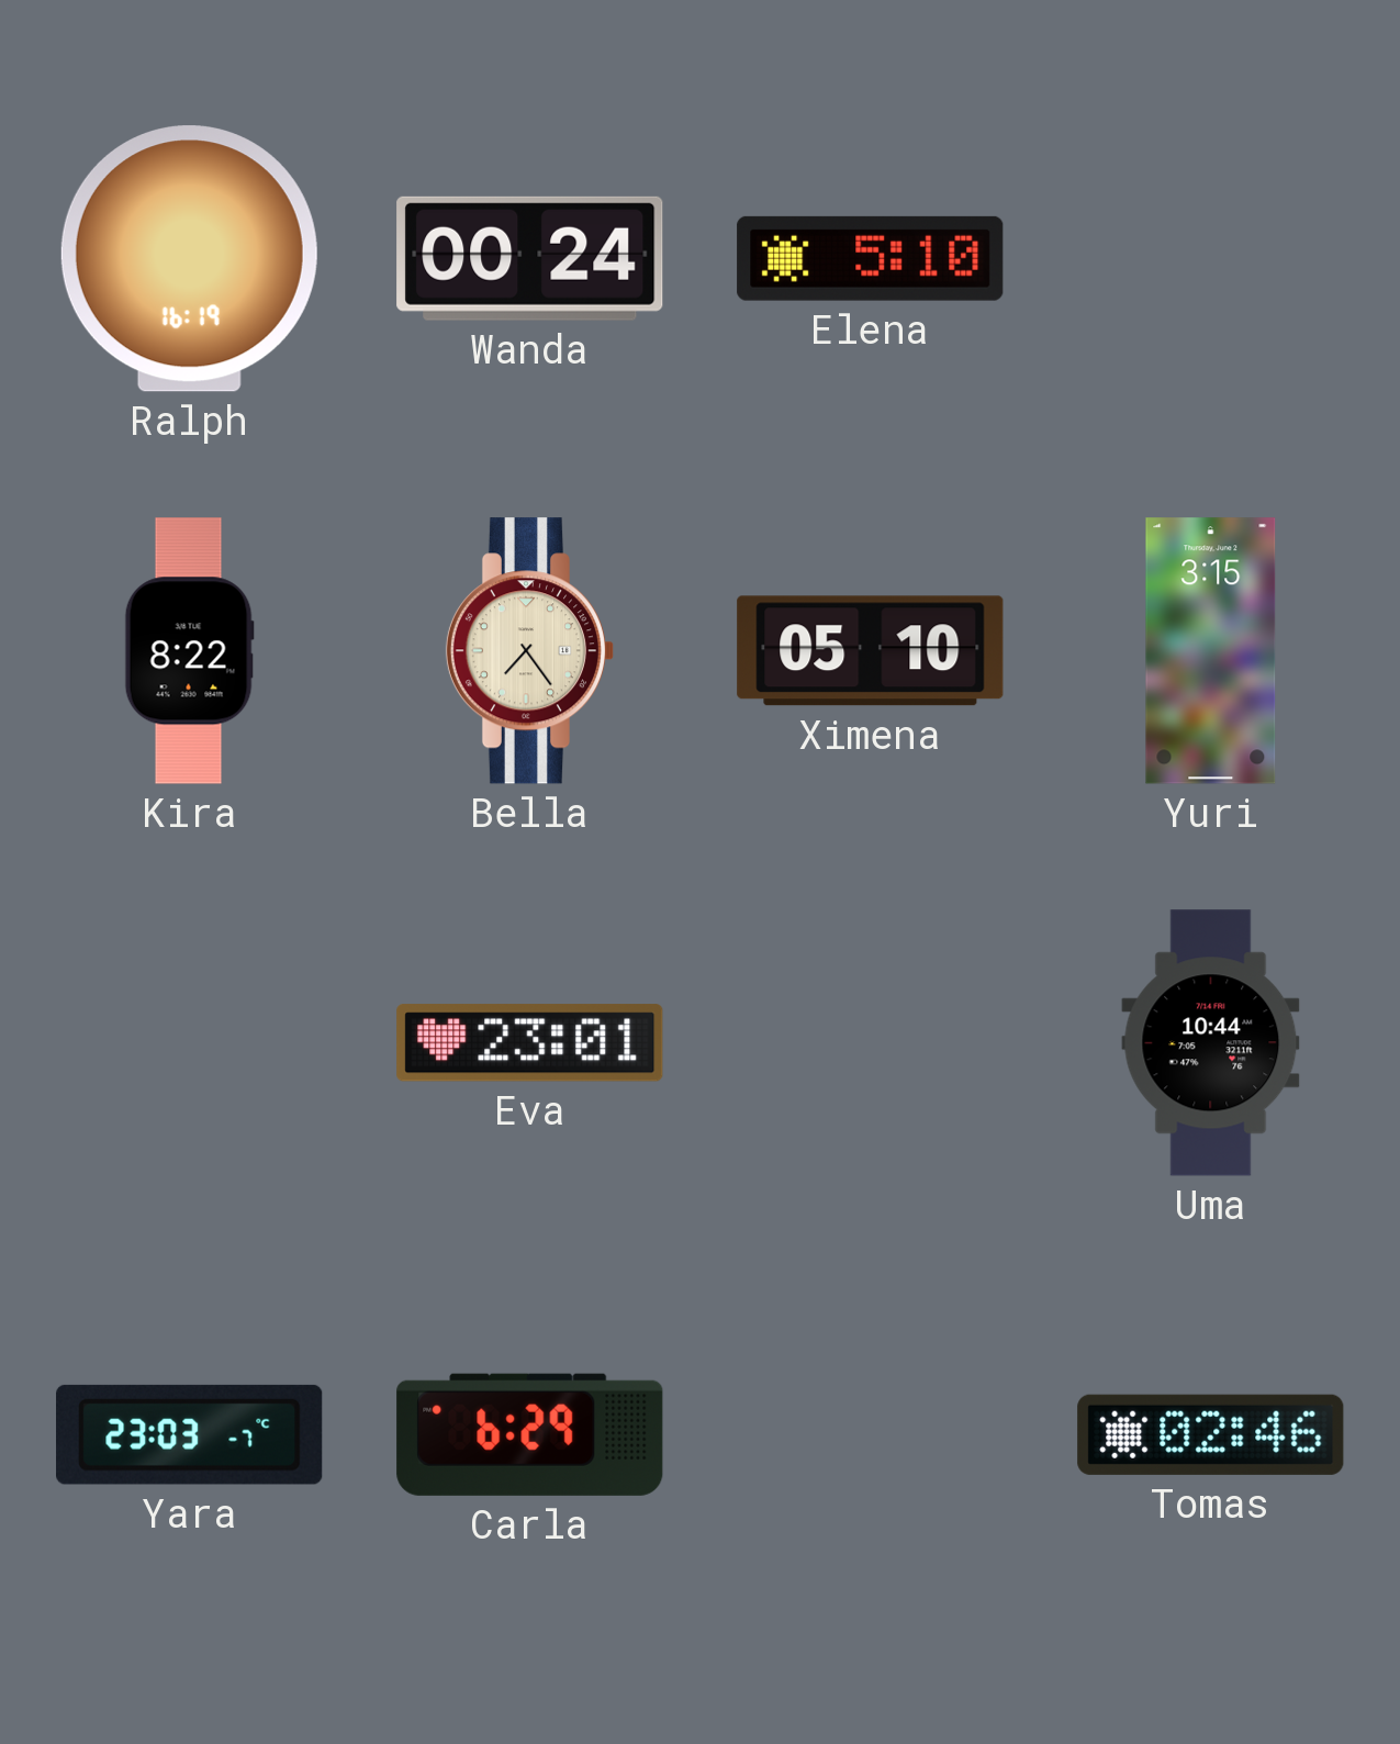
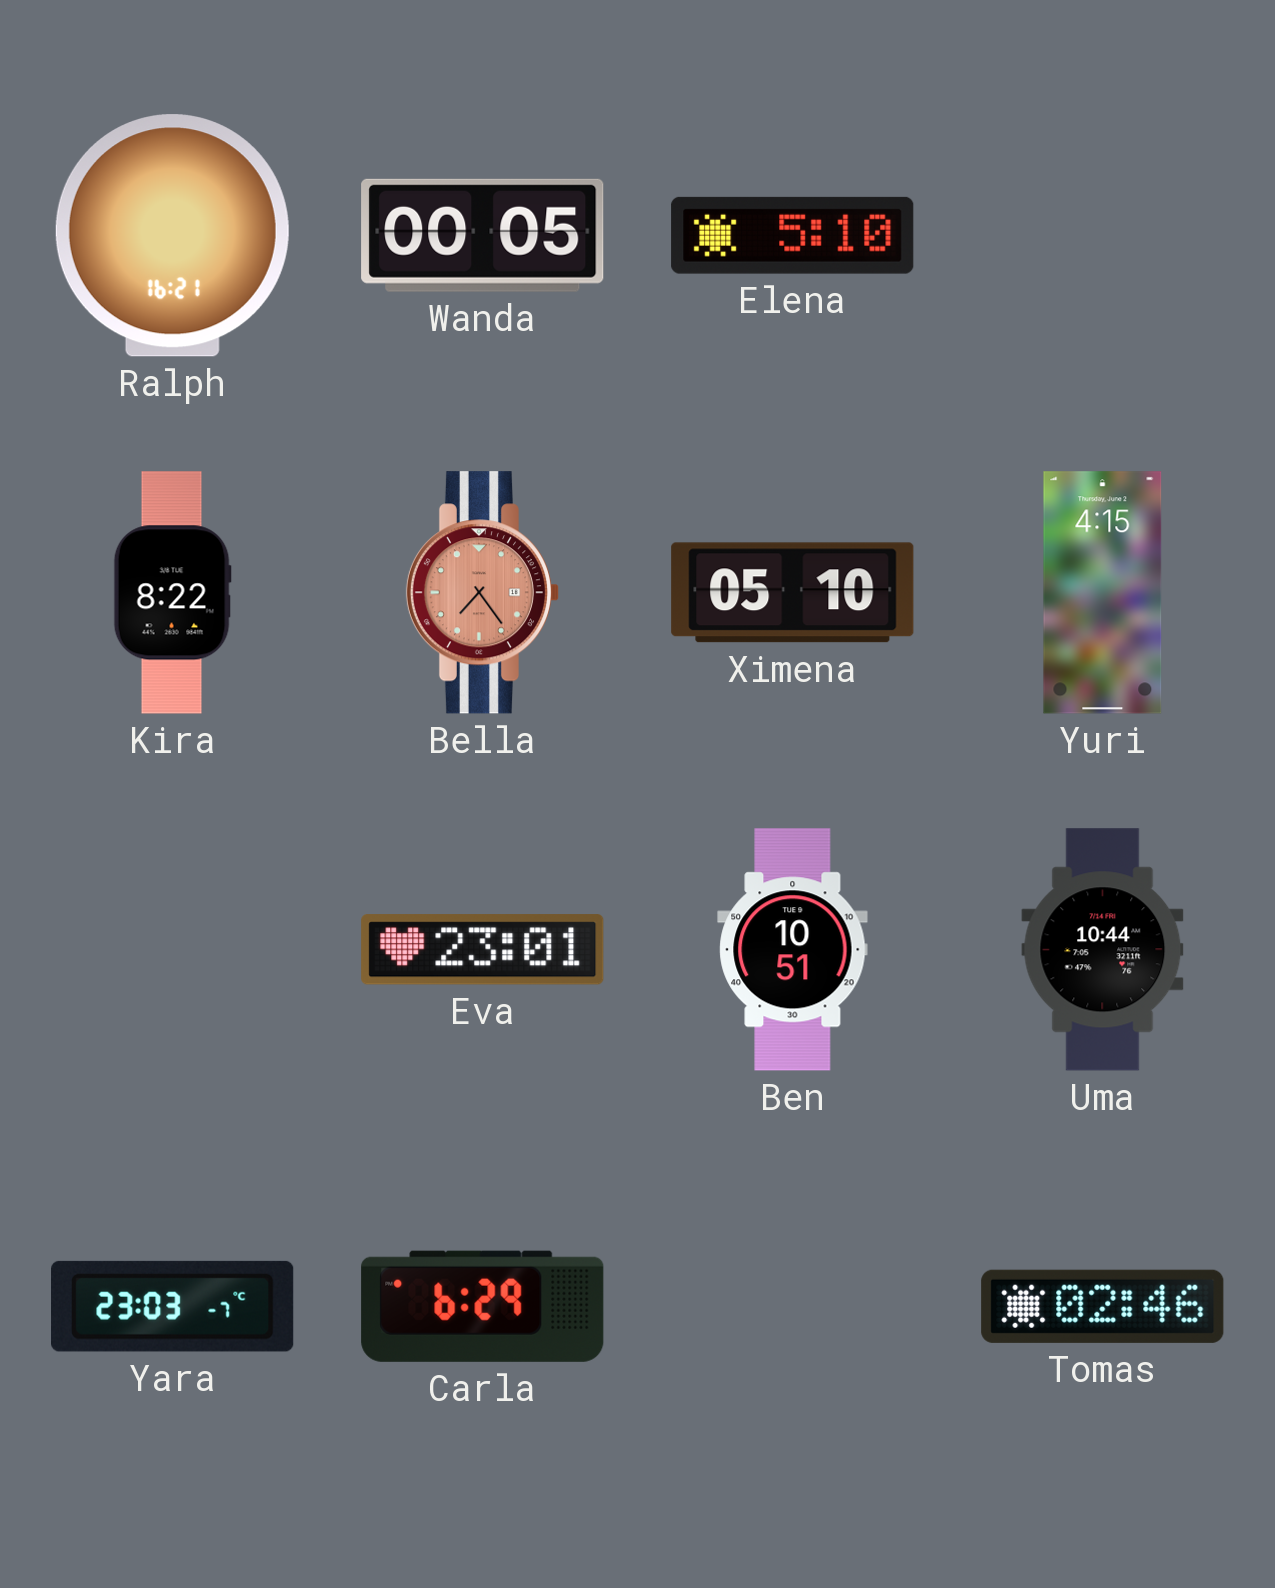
Ralph: 16:19 -> 16:21
Wanda: 00:24 -> 00:05
Bella dial: cream -> salmon
Yuri: 3:15 -> 4:15
Ben: none -> 10:51
